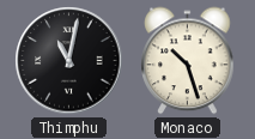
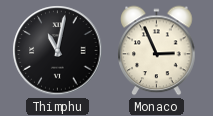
Monaco: 10:27 -> 2:56
